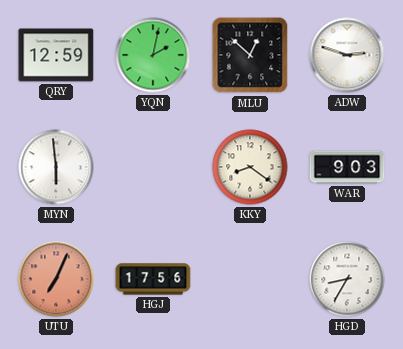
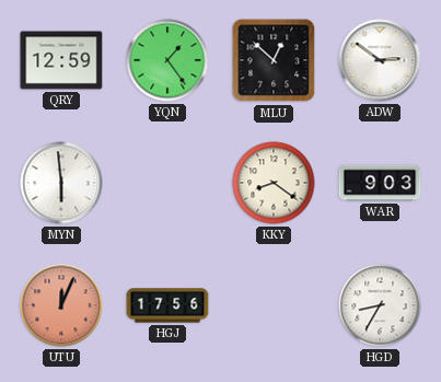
YQN: 2:02 -> 1:24
ADW: 2:48 -> 2:51
UTU: 7:04 -> 12:04
